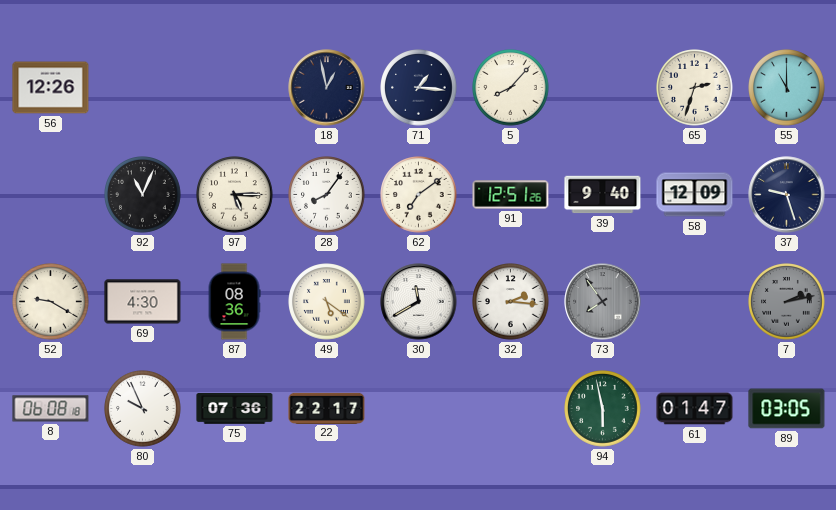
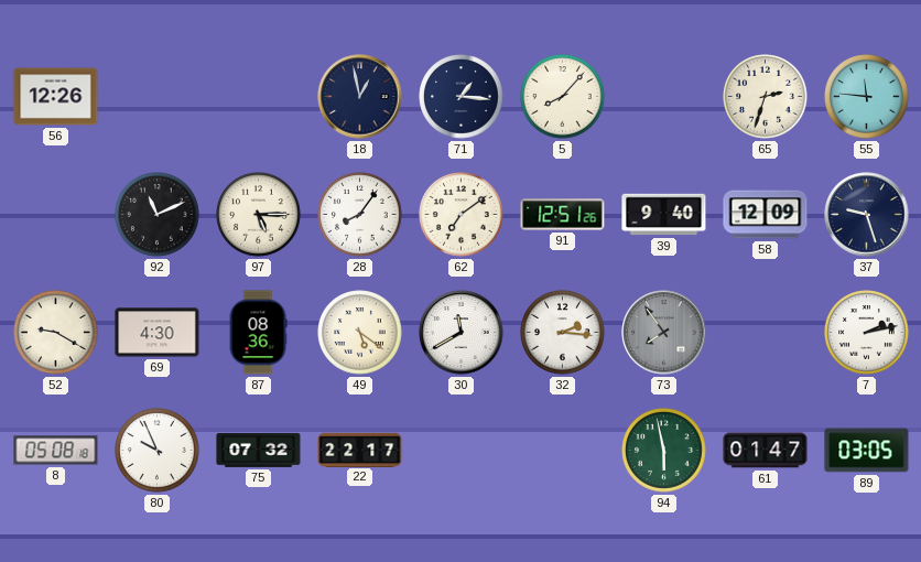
55: 11:00 -> 11:46
92: 11:04 -> 11:11
7 dial: grey -> white
8: 06:08 -> 05:08
75: 07:36 -> 07:32
